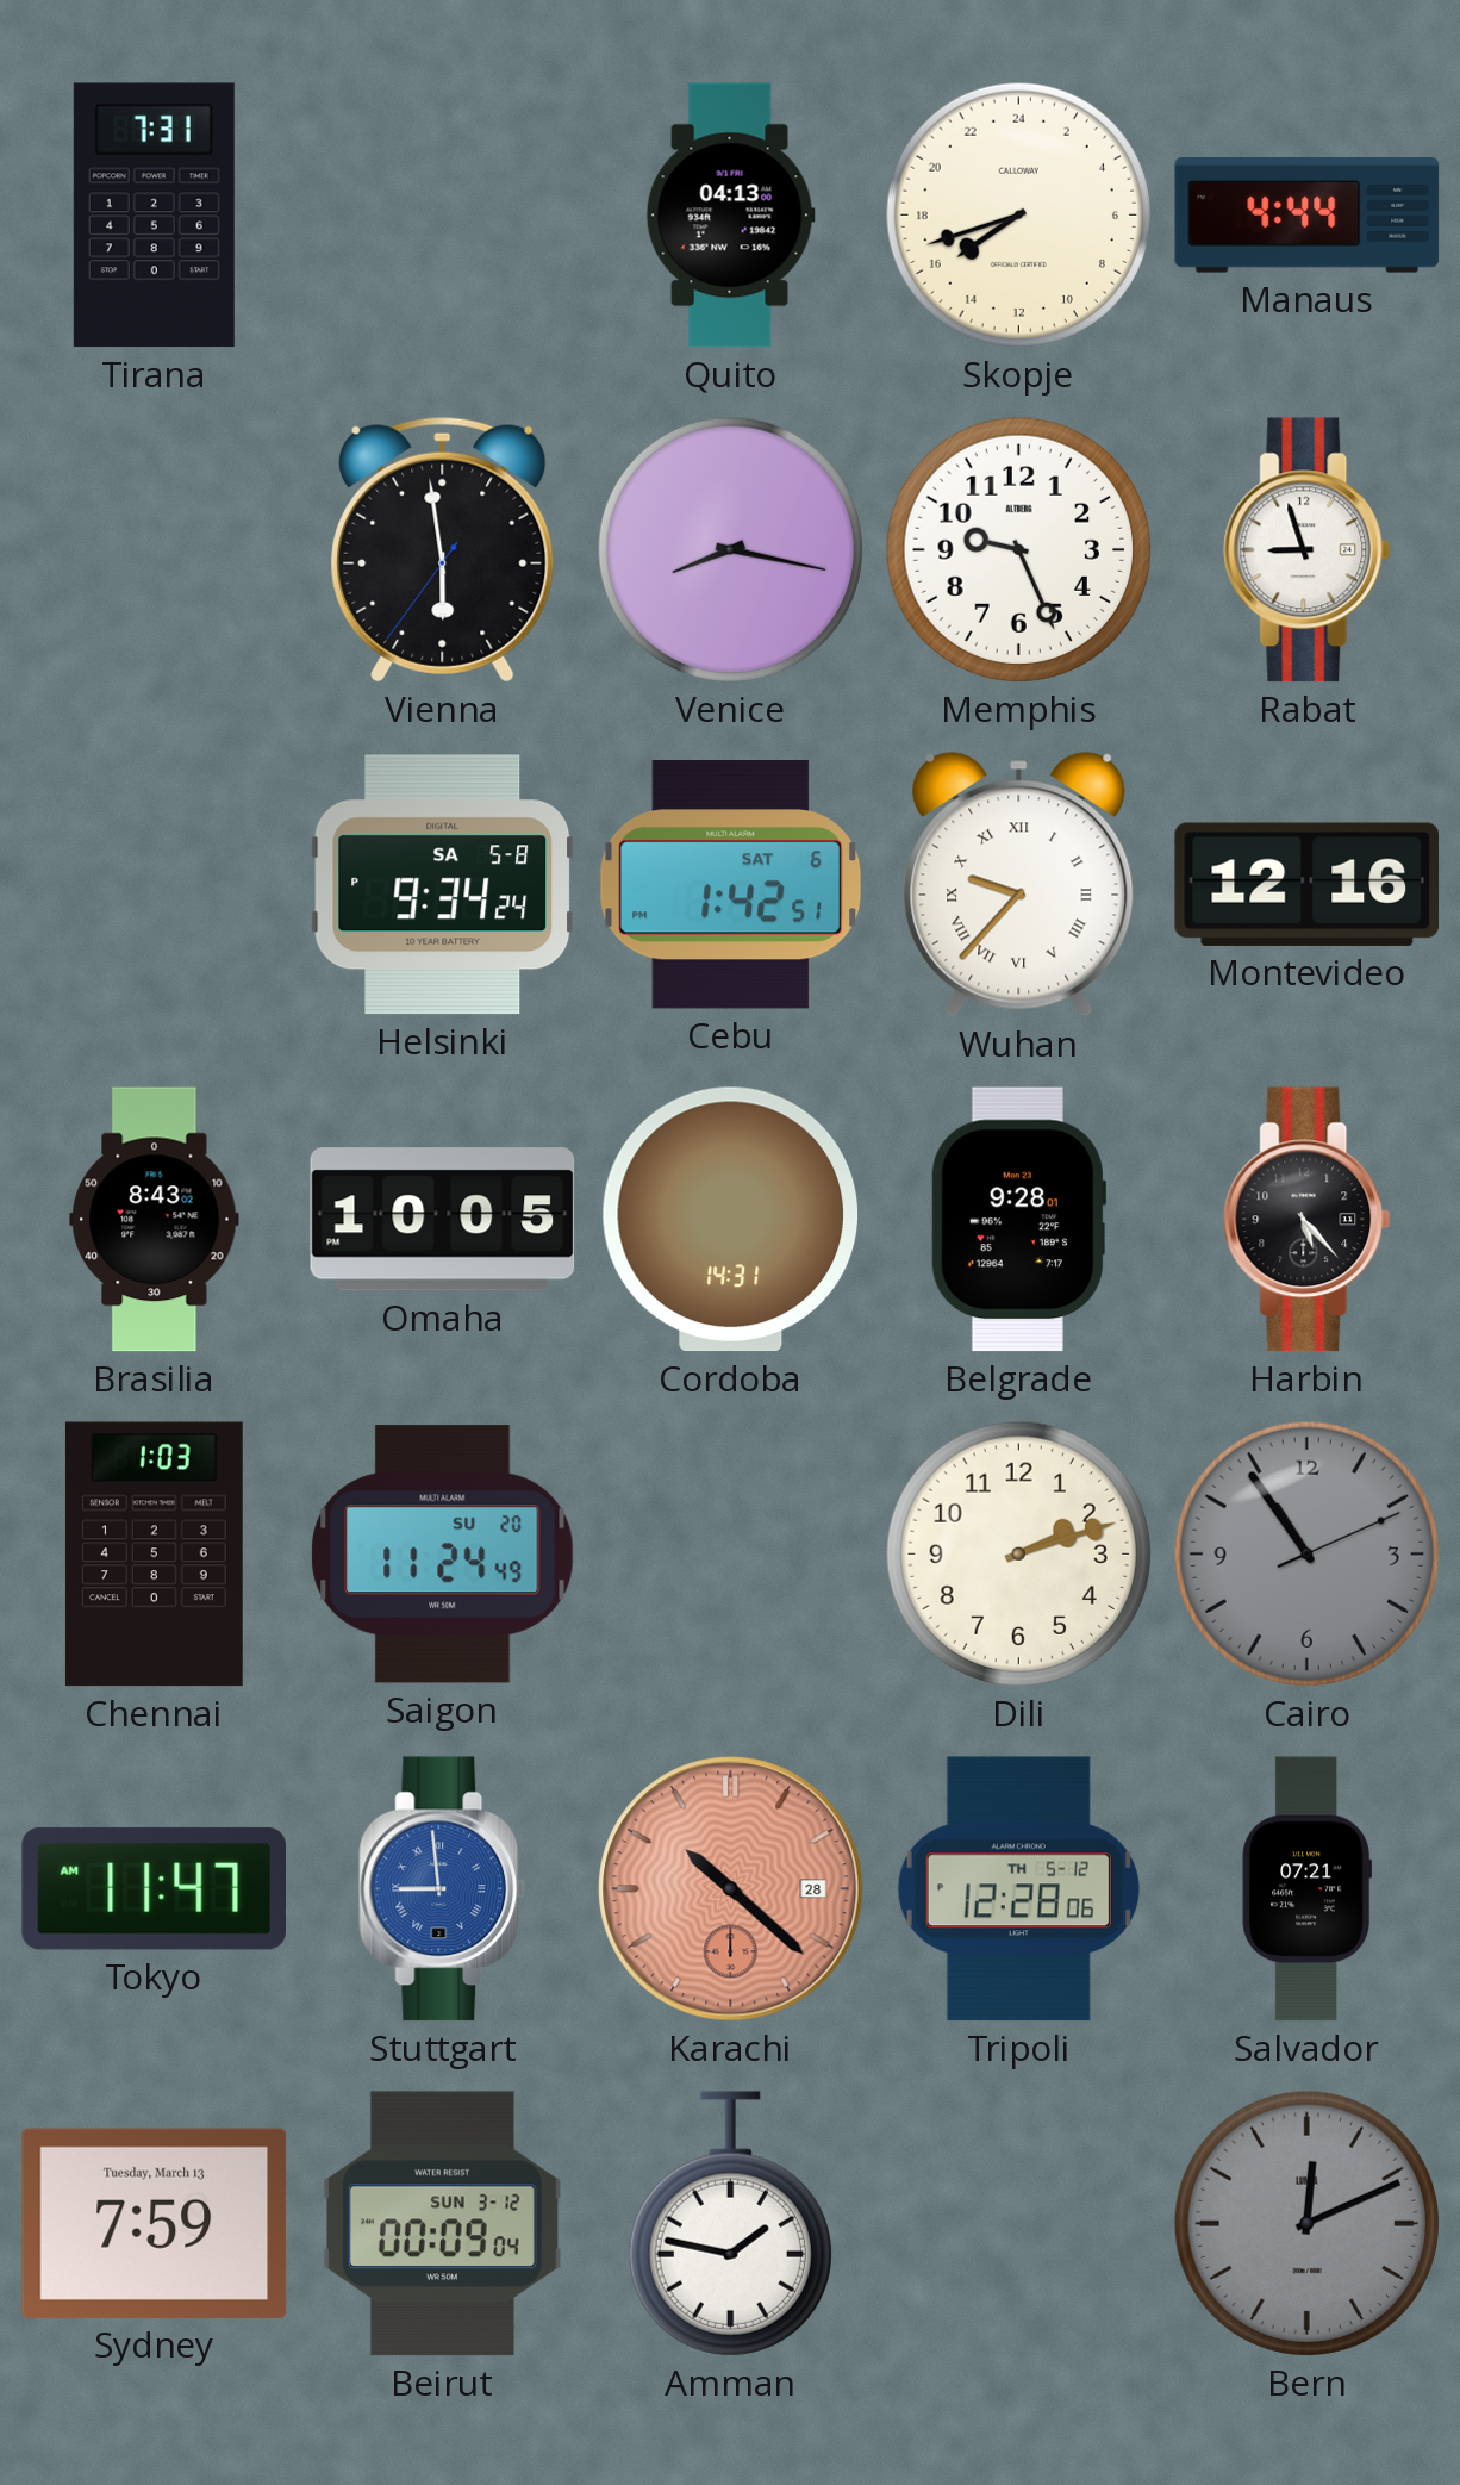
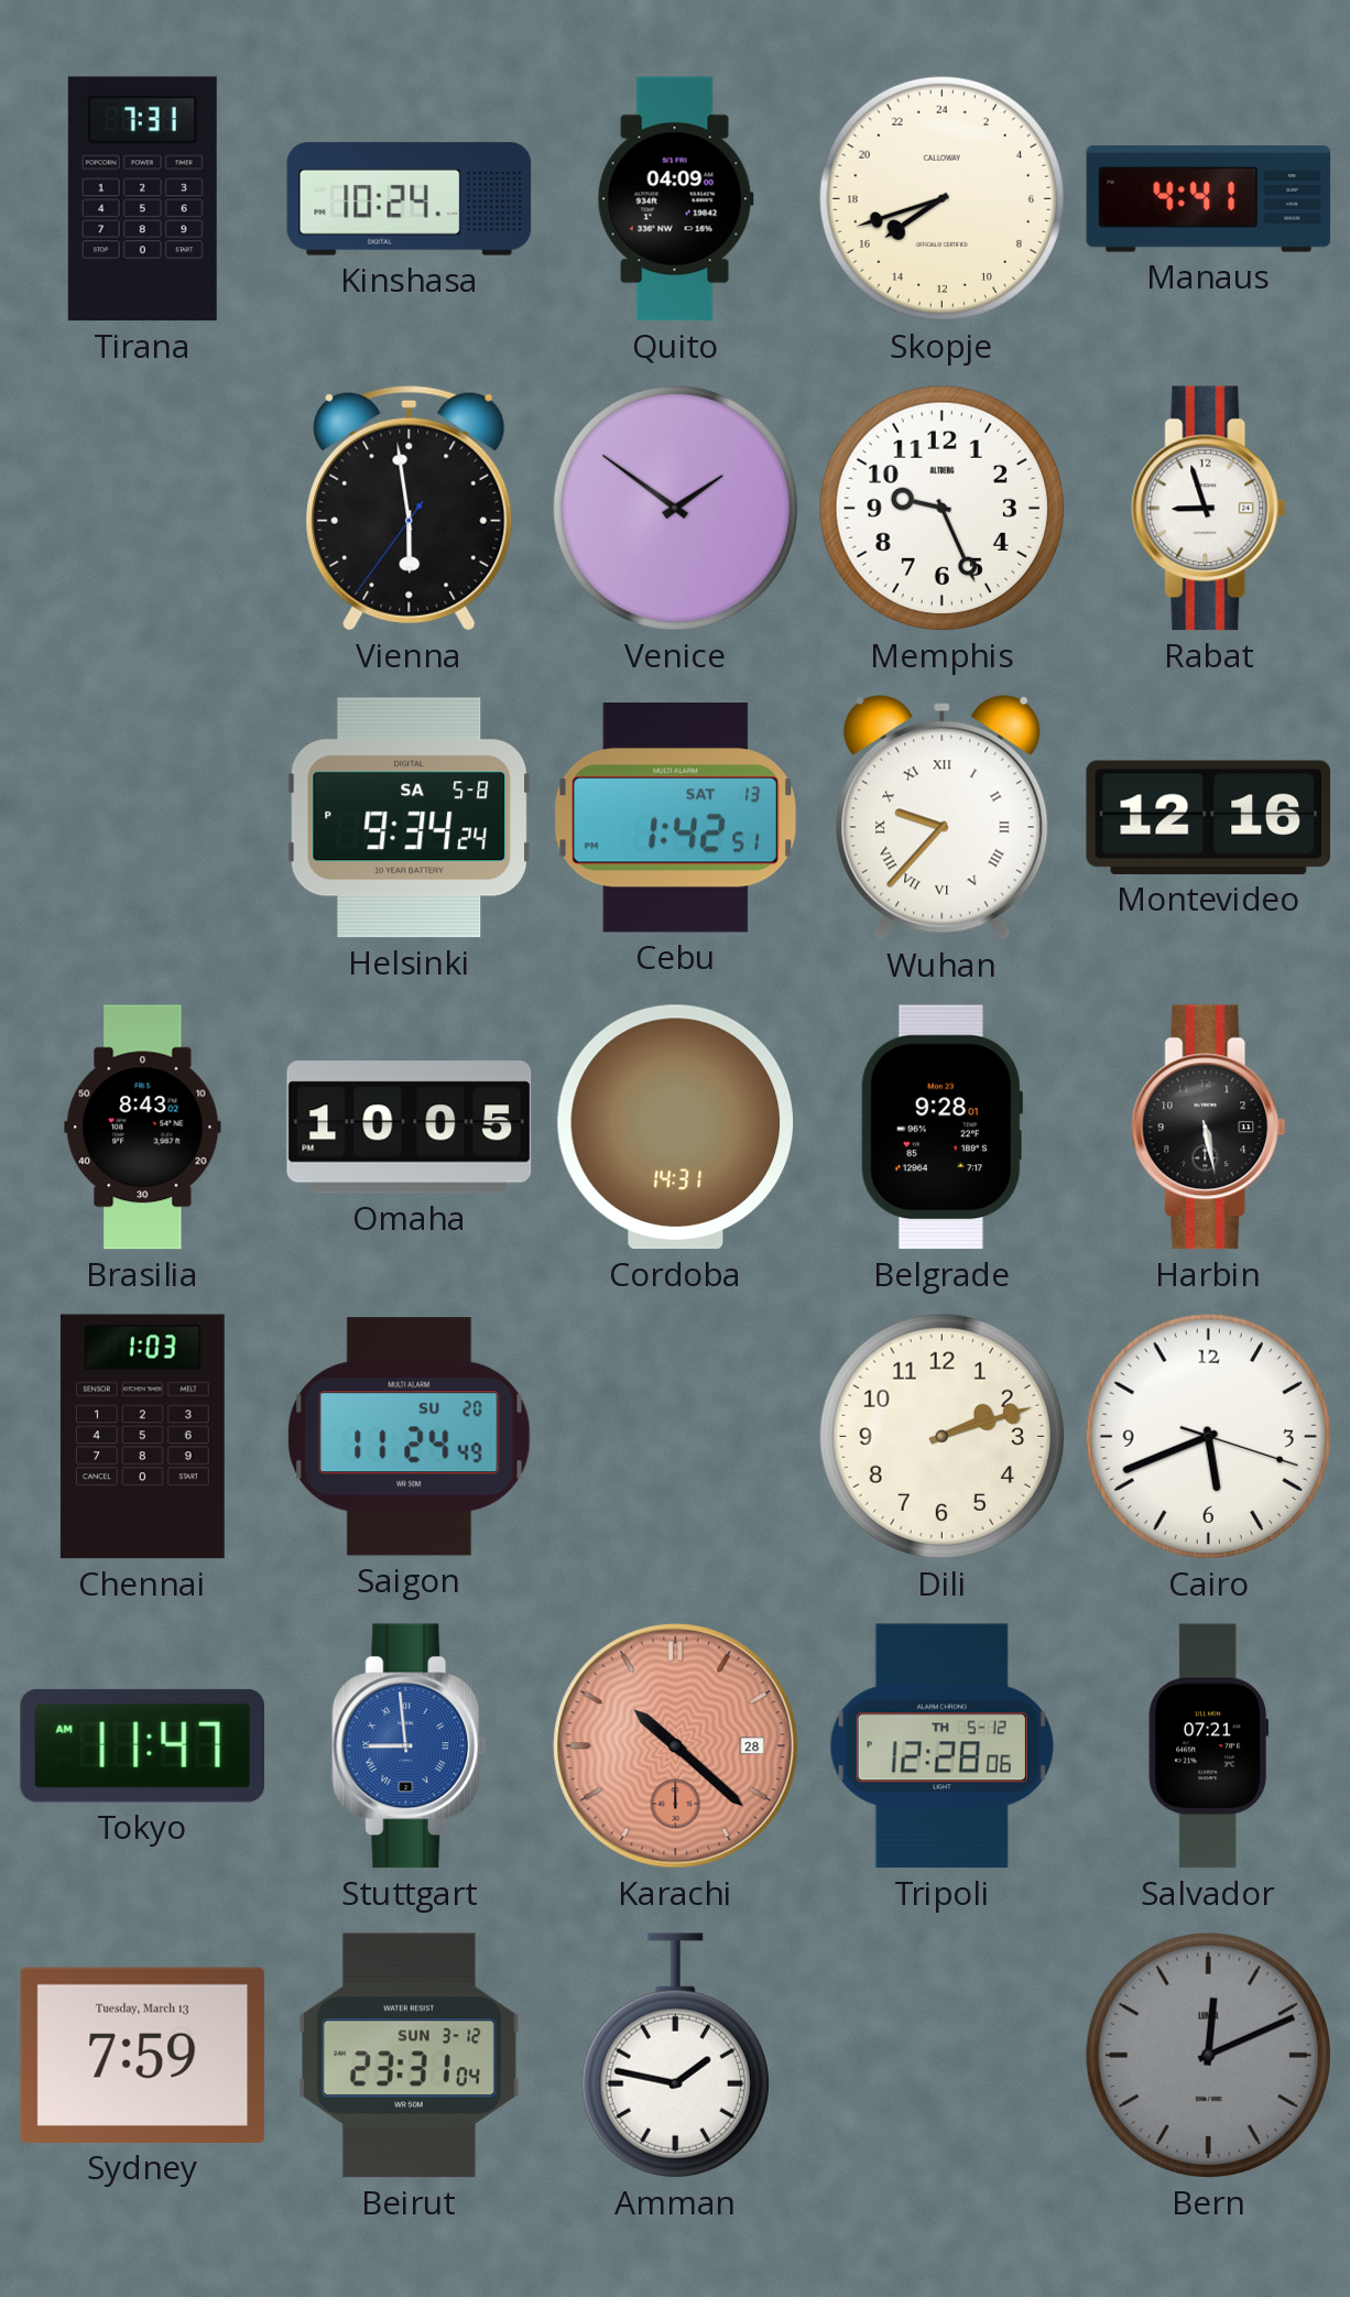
Kinshasa: none -> 10:24
Quito: 04:13 -> 04:09
Manaus: 4:44 -> 4:41
Venice: 8:17 -> 1:51
Cebu date: SAT 6 -> SAT 13
Harbin: 5:23 -> 5:28
Cairo: 10:54 -> 5:41
Cairo dial: grey -> white
Beirut: 00:09 -> 23:31
